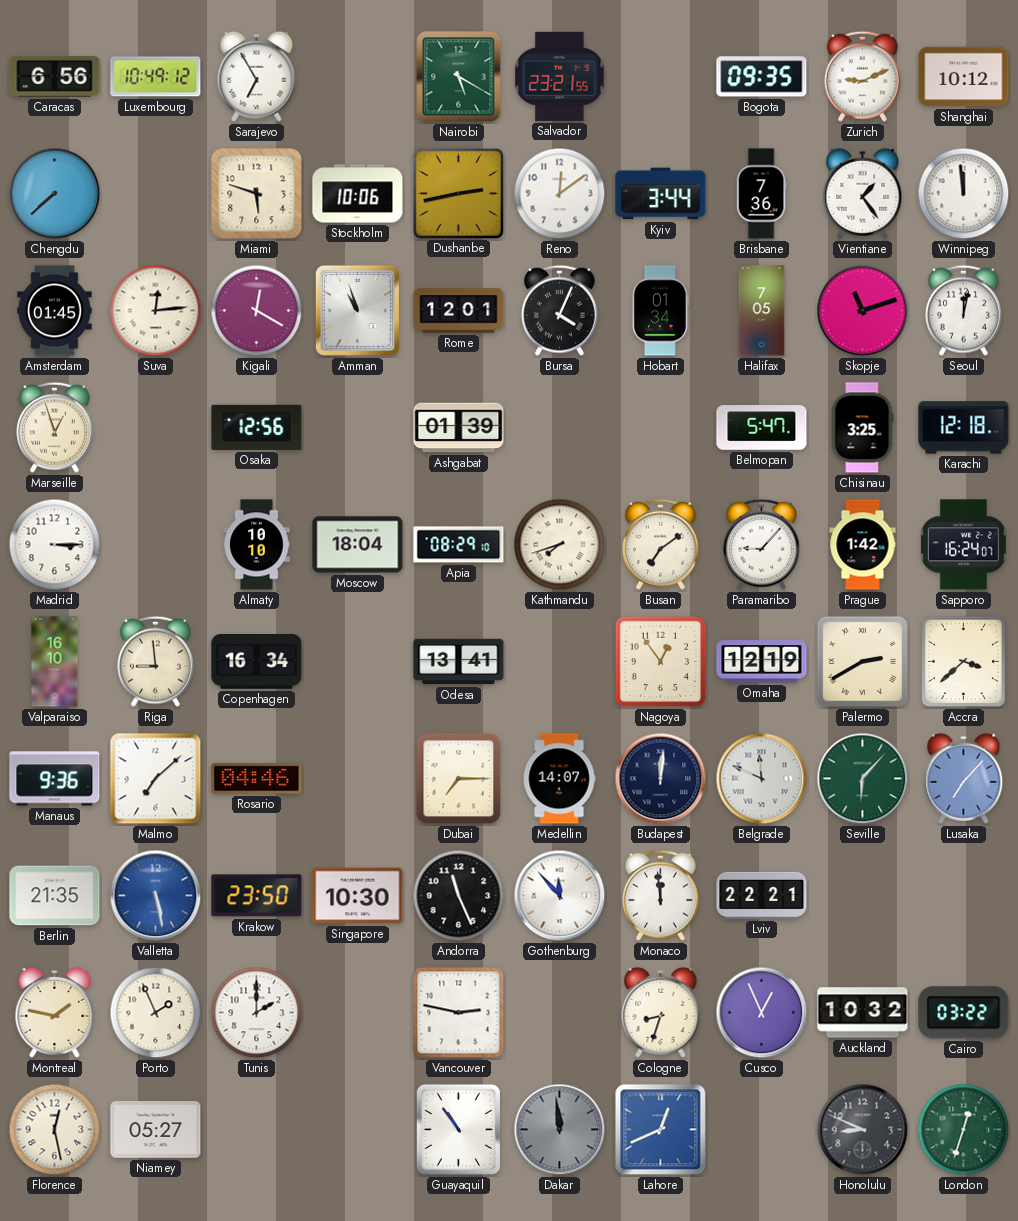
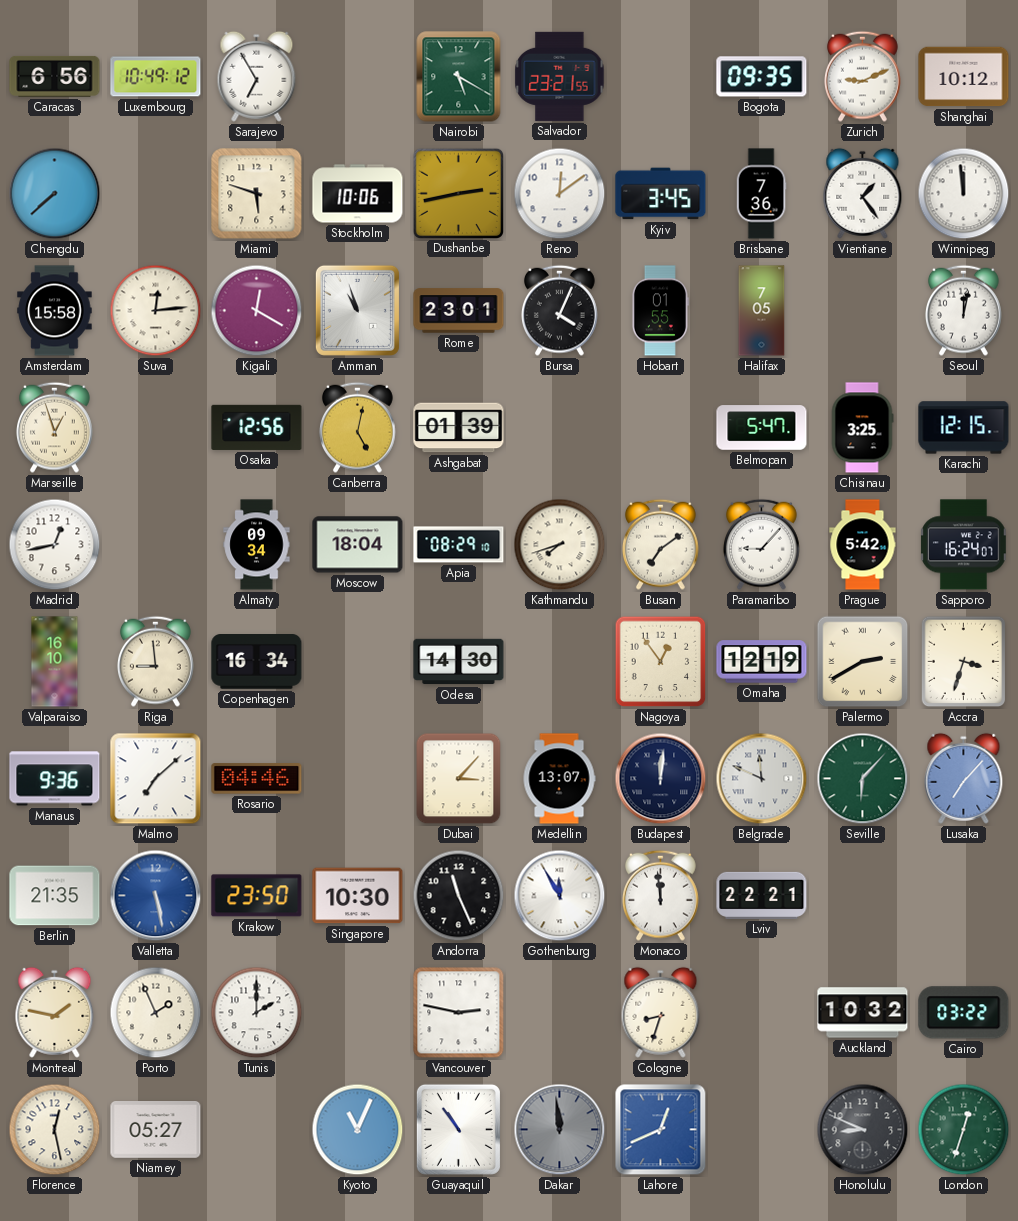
Kyiv: 3:44 -> 3:45
Amsterdam: 01:45 -> 15:58
Rome: 12:01 -> 23:01
Hobart: 01:34 -> 01:55
Skopje: 11:12 -> none
Canberra: none -> 5:02
Karachi: 12:18 -> 12:15
Madrid: 3:15 -> 12:43
Almaty: 10:10 -> 09:34
Prague: 1:42 -> 5:42
Odesa: 13:41 -> 14:30
Accra: 3:38 -> 3:33
Dubai: 7:15 -> 3:07
Medellin: 14:07 -> 13:07
Gothenburg: 11:53 -> 11:55
Cusco: 12:56 -> none
Kyoto: none -> 11:04
